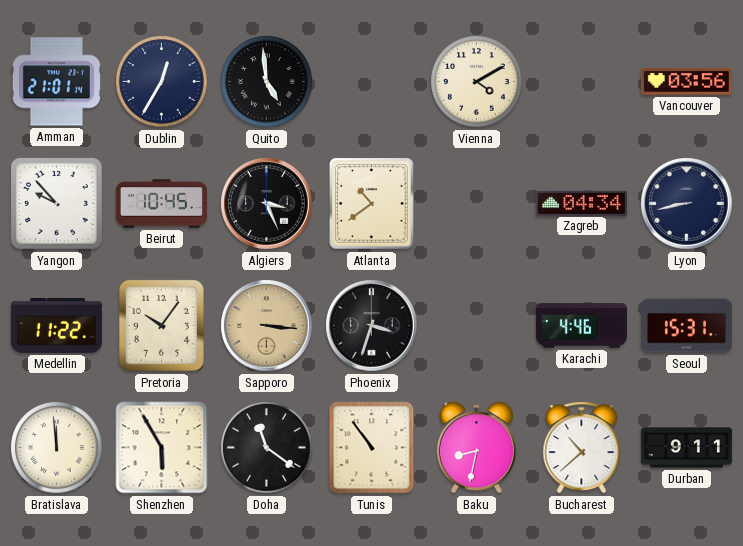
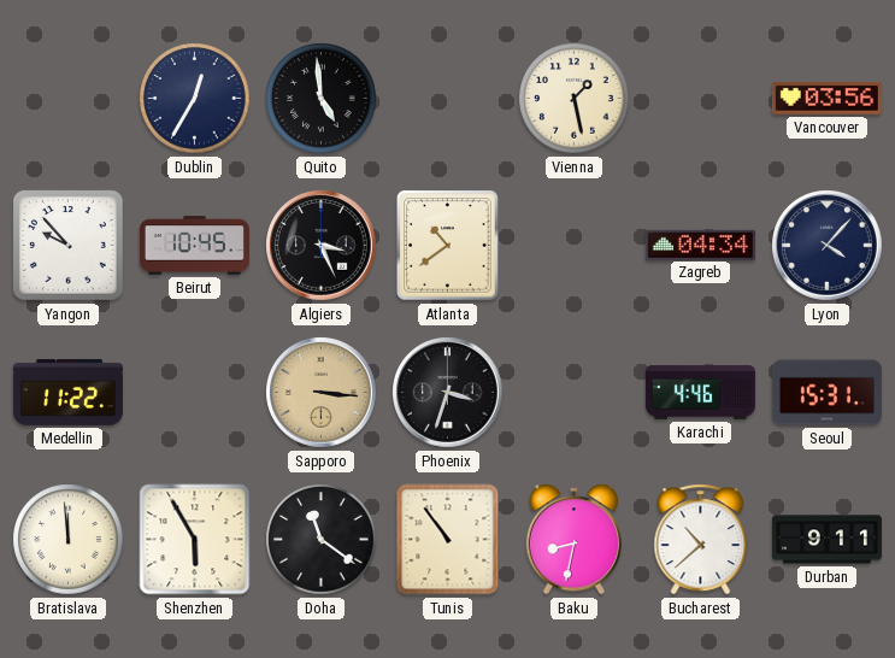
Amman: 21:01 -> none
Vienna: 4:10 -> 1:28
Lyon: 8:43 -> 4:07
Pretoria: 10:06 -> none
